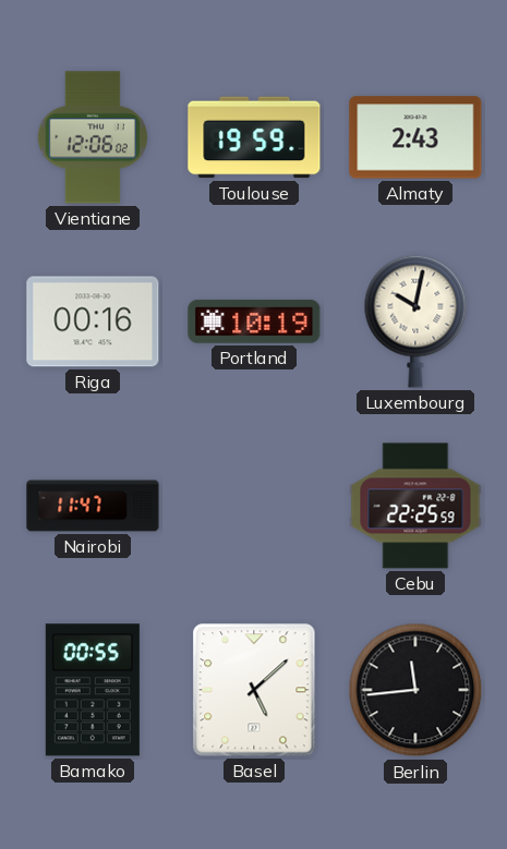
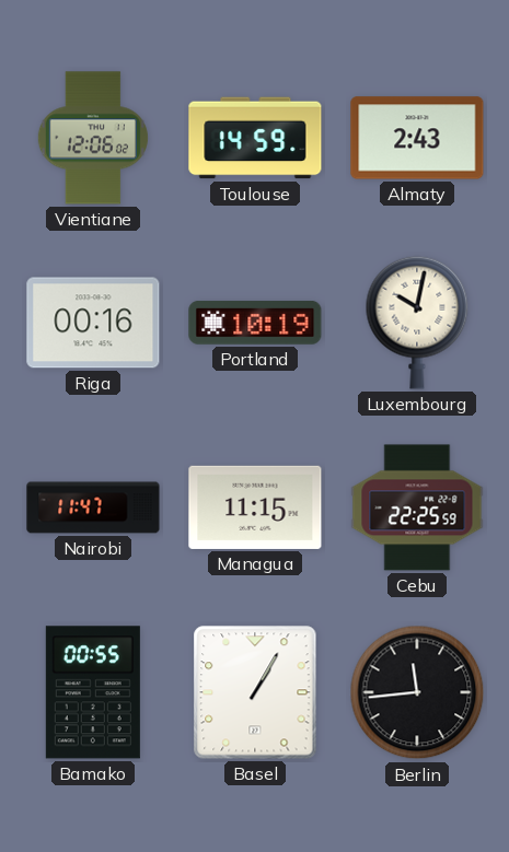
Toulouse: 19:59 -> 14:59
Managua: none -> 11:15
Basel: 5:08 -> 1:05
